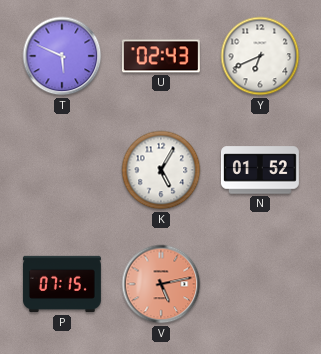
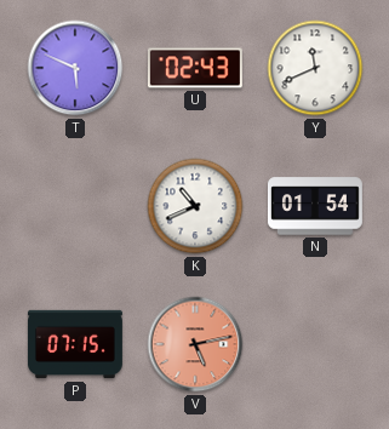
Y: 6:41 -> 11:41
K: 5:05 -> 10:41
N: 01:52 -> 01:54
